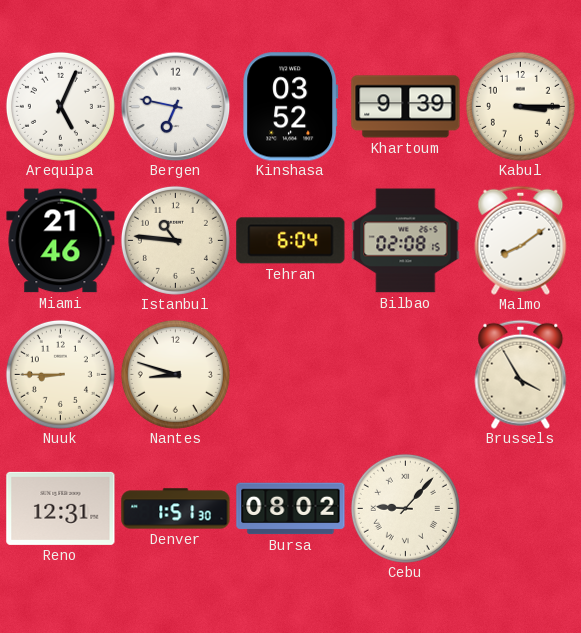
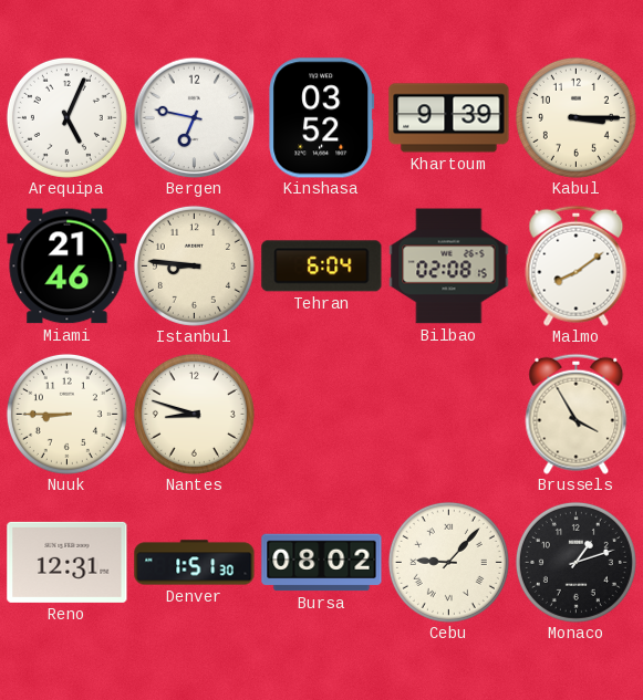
Istanbul: 10:46 -> 8:46
Monaco: none -> 1:12
